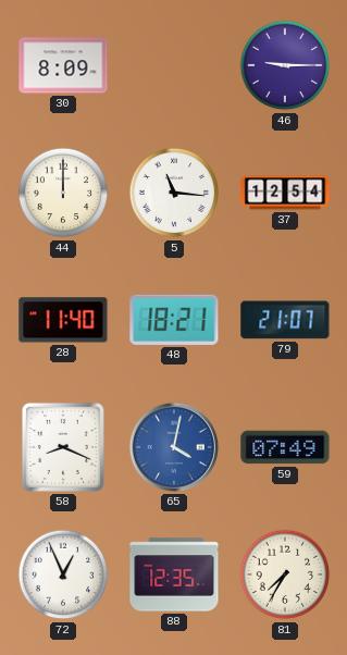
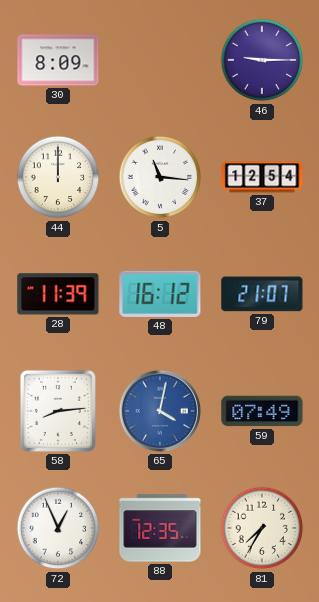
28: 11:40 -> 11:39
48: 18:21 -> 16:12
58: 8:19 -> 8:14
